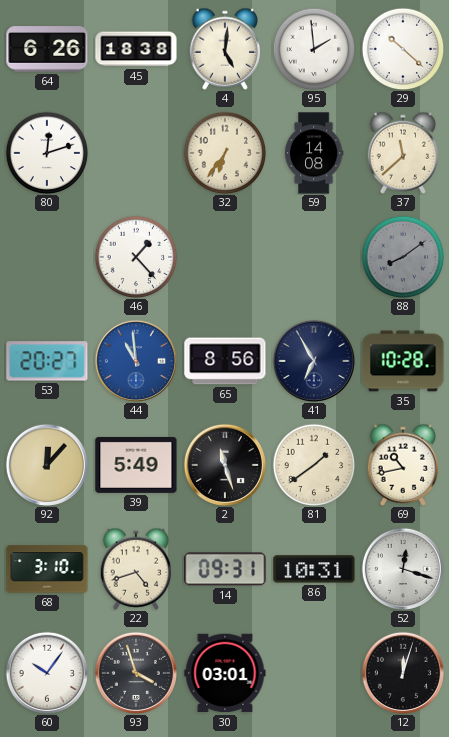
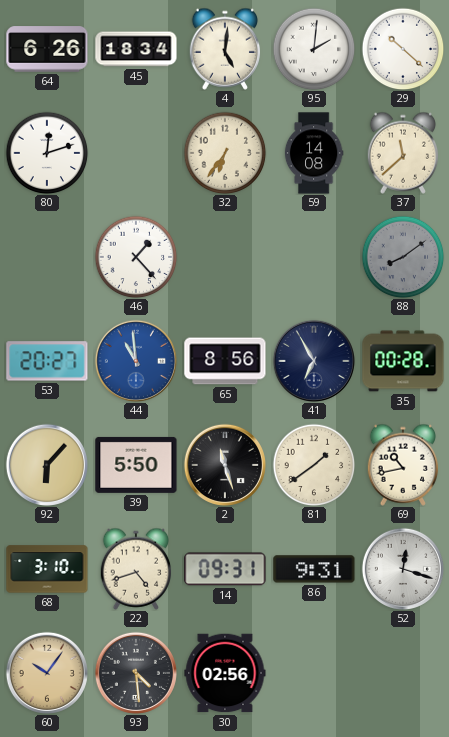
45: 18:38 -> 18:34
95: 1:59 -> 2:01
35: 10:28 -> 00:28
92: 12:07 -> 6:07
39: 5:49 -> 5:50
86: 10:31 -> 9:31
60 dial: white -> champagne
93: 3:57 -> 4:29
30: 03:01 -> 02:56
12: 12:03 -> none
